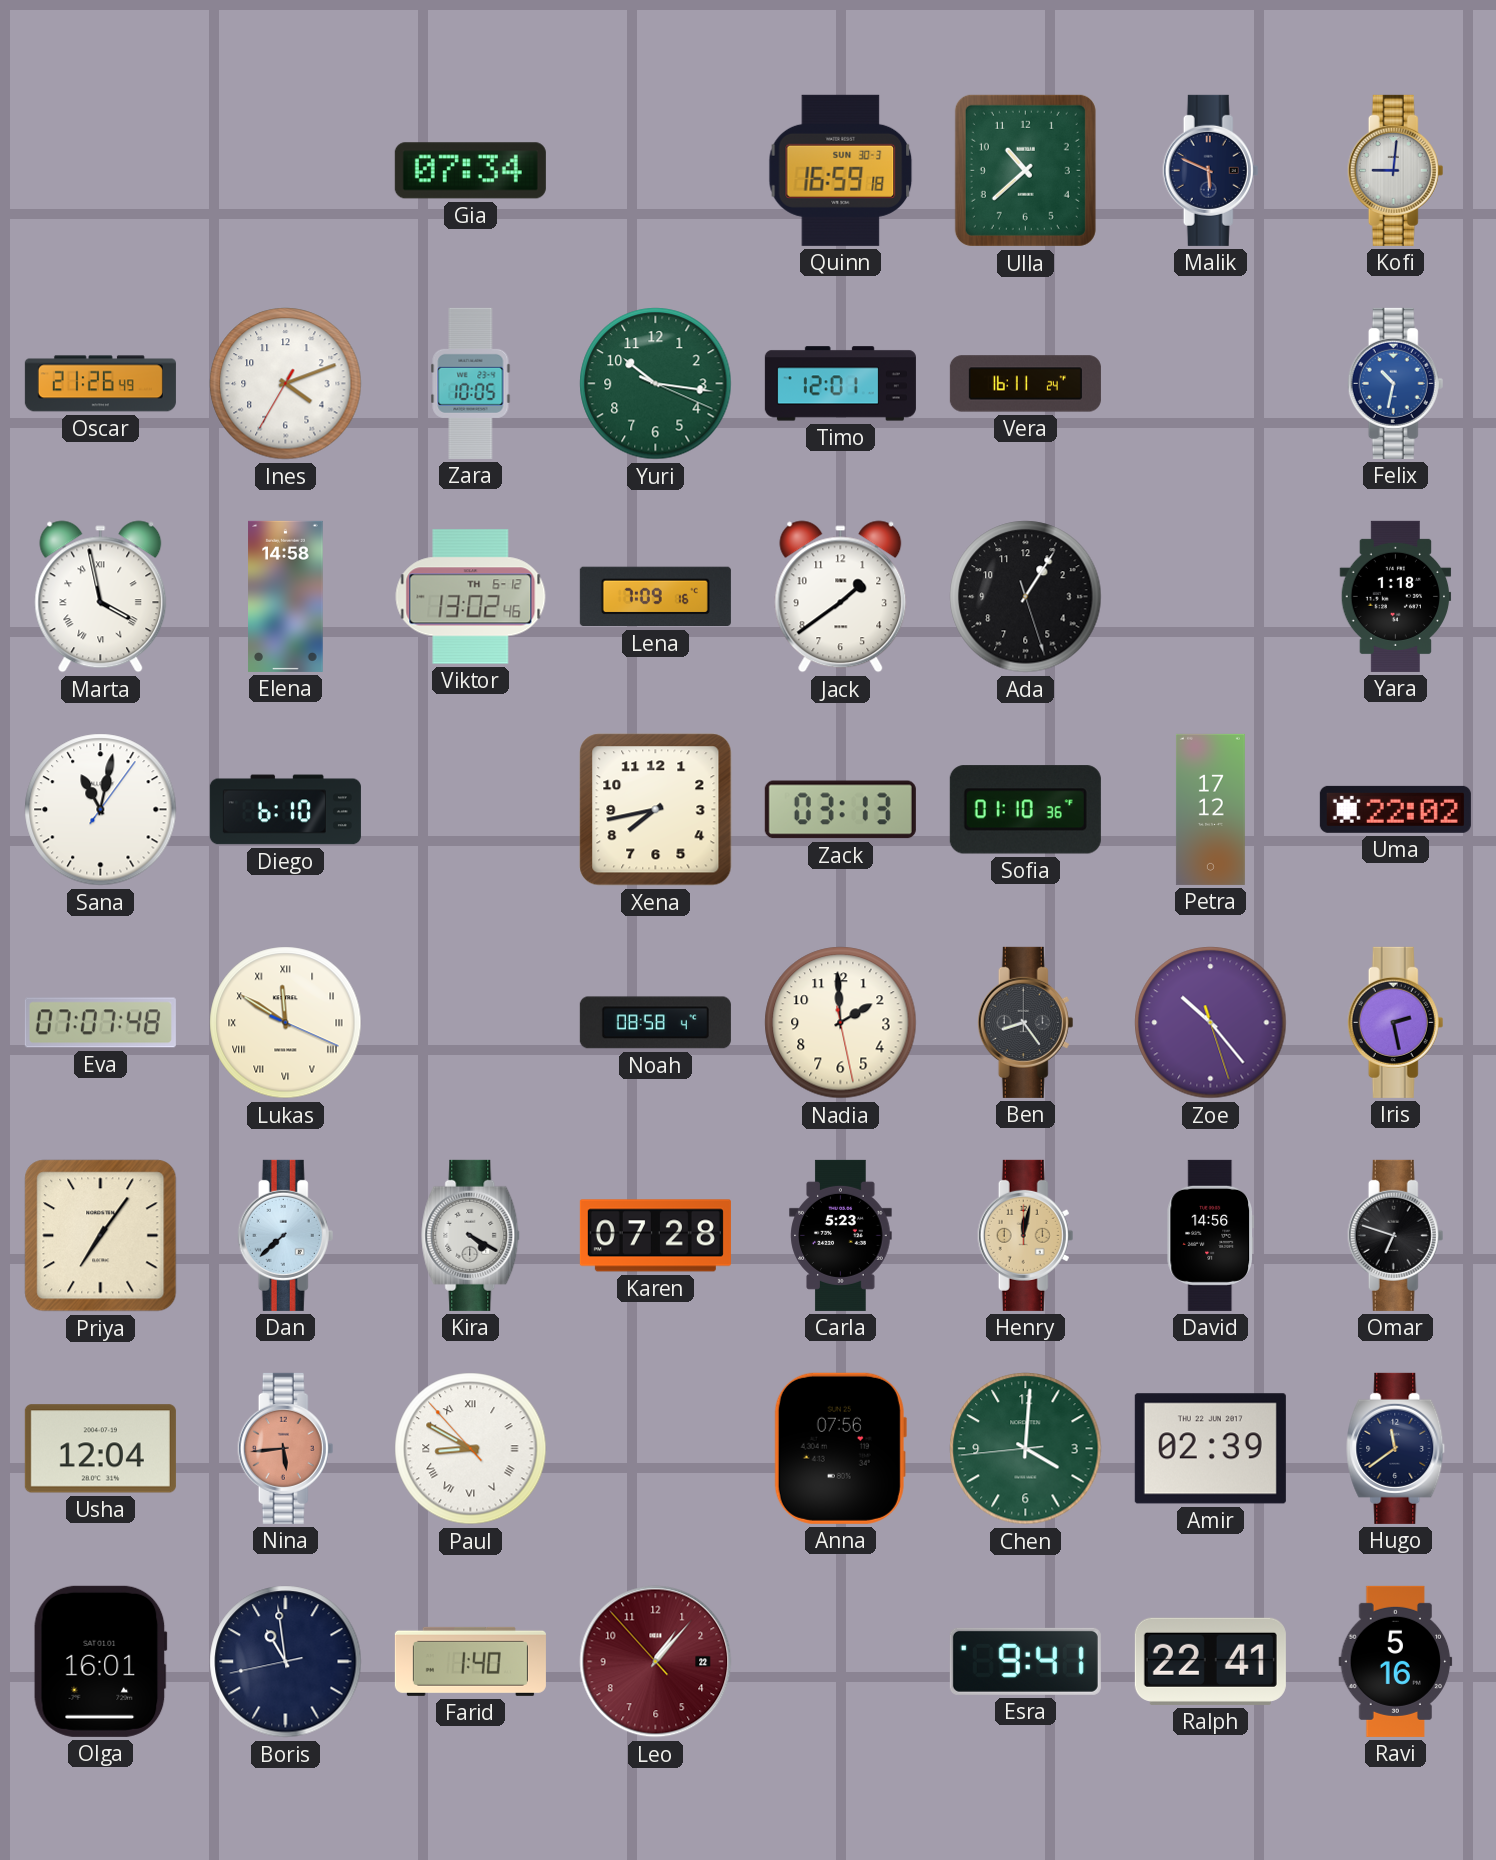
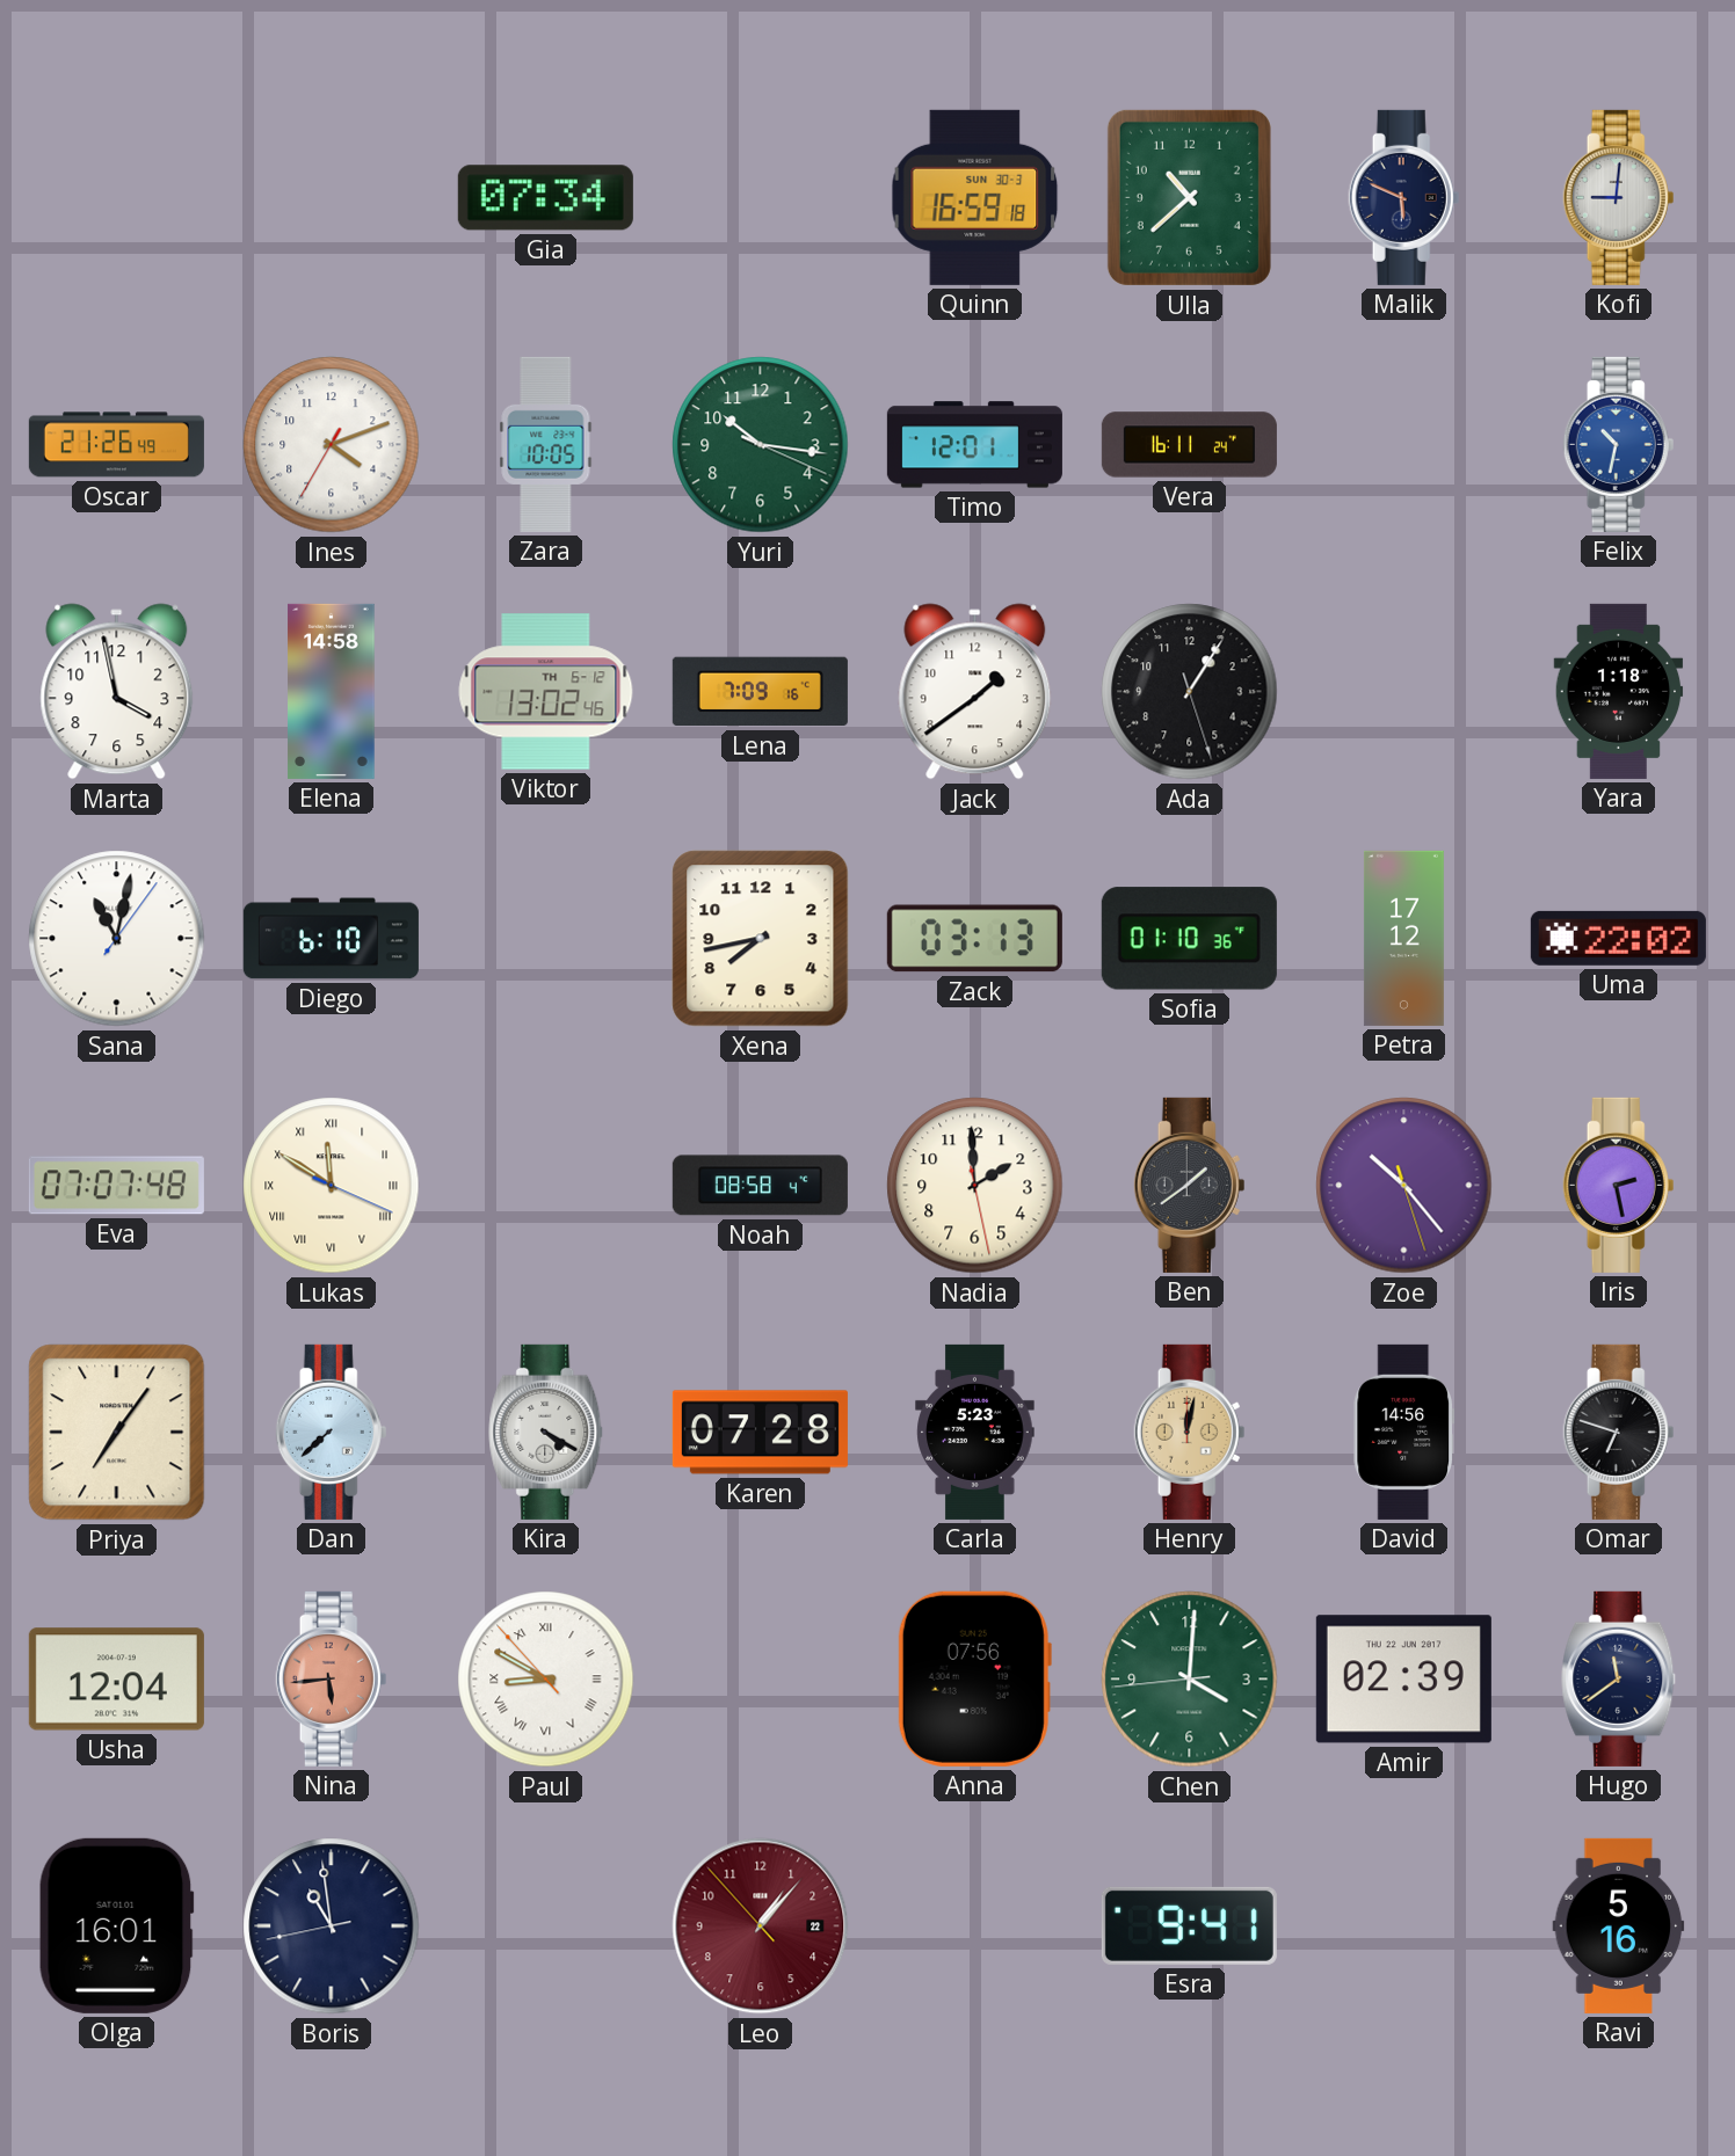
Marta numerals: Roman -> Arabic
Ben: 8:24 -> 1:39
Farid: 1:40 -> none
Ralph: 22:41 -> none
